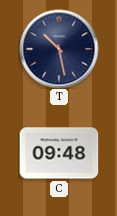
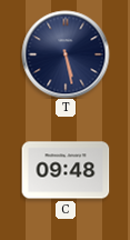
T: 10:28 -> 5:28
